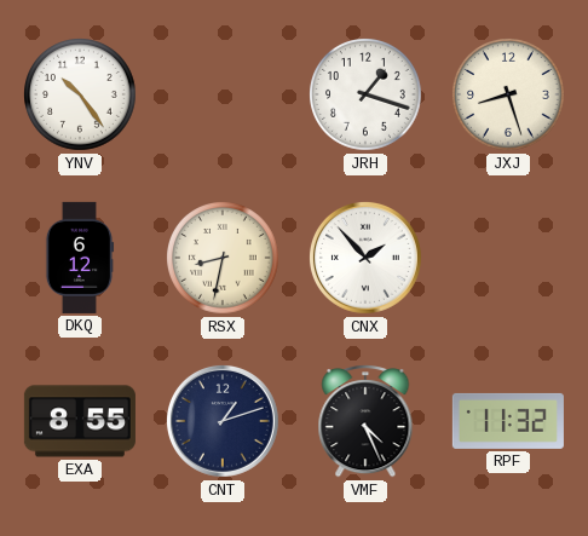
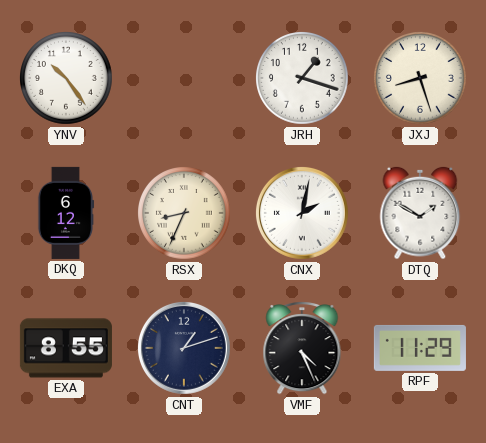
RSX: 8:32 -> 8:34
CNX: 1:53 -> 2:02
DTQ: none -> 1:50
RPF: 11:32 -> 11:29
